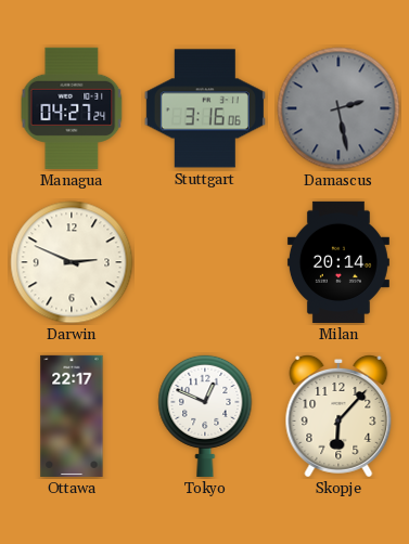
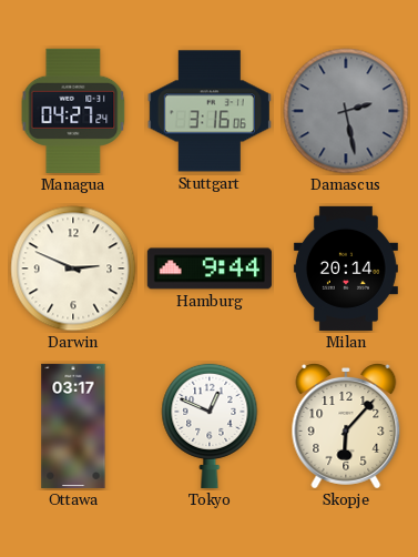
Hamburg: none -> 9:44
Ottawa: 22:17 -> 03:17
